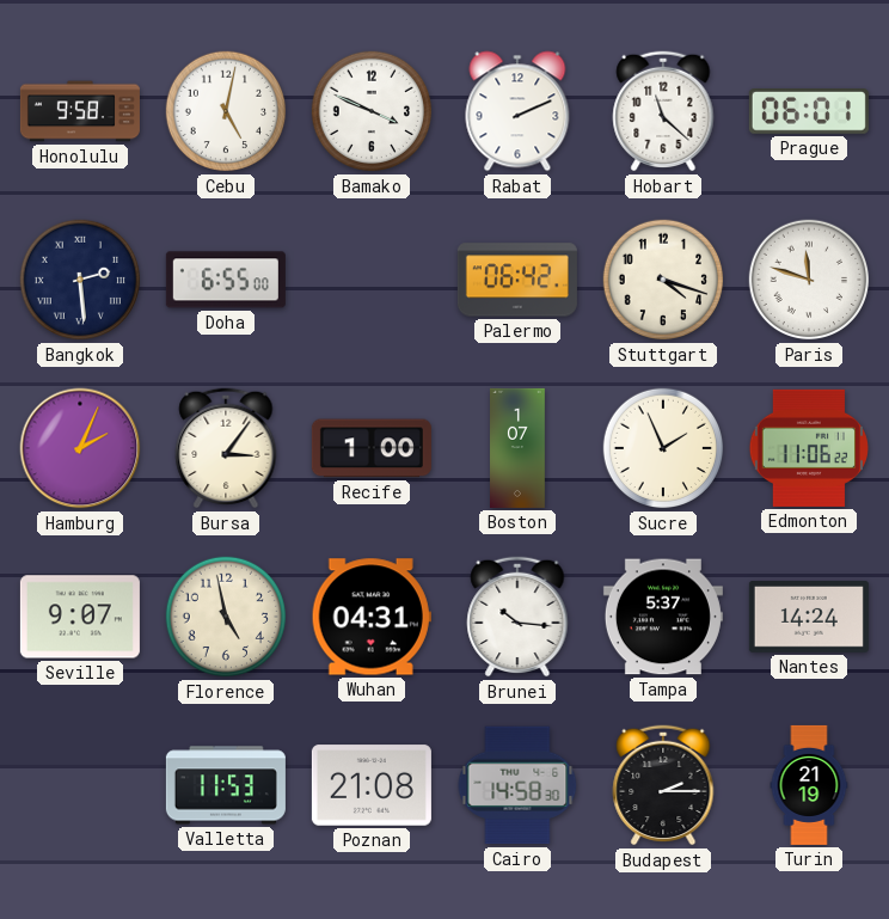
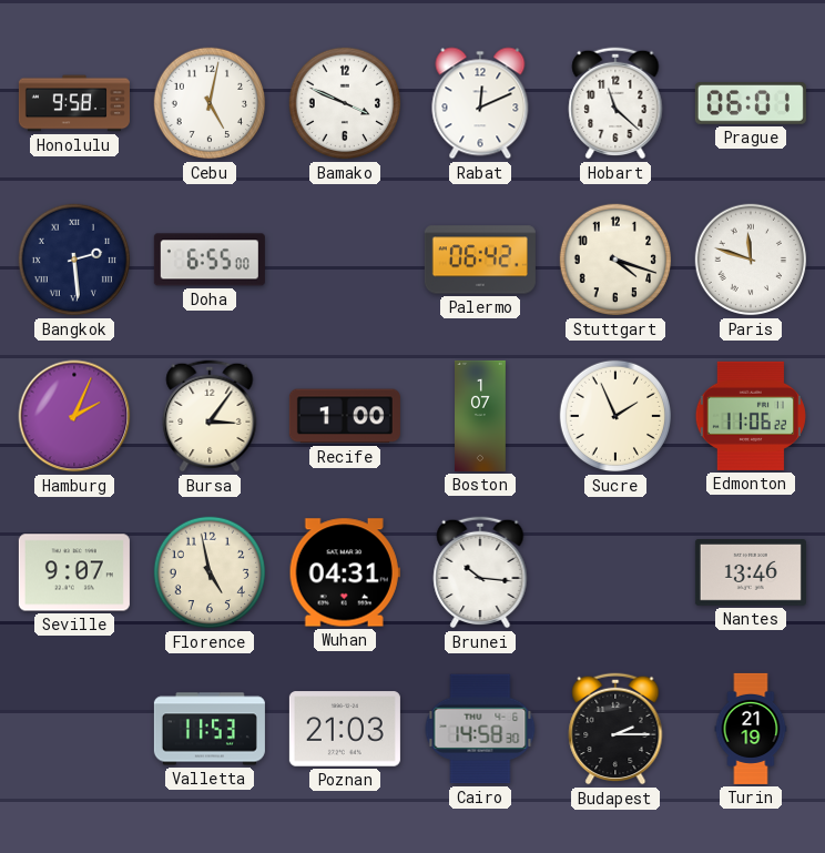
Rabat: 2:11 -> 12:11
Tampa: 5:37 -> none
Nantes: 14:24 -> 13:46
Poznan: 21:08 -> 21:03
